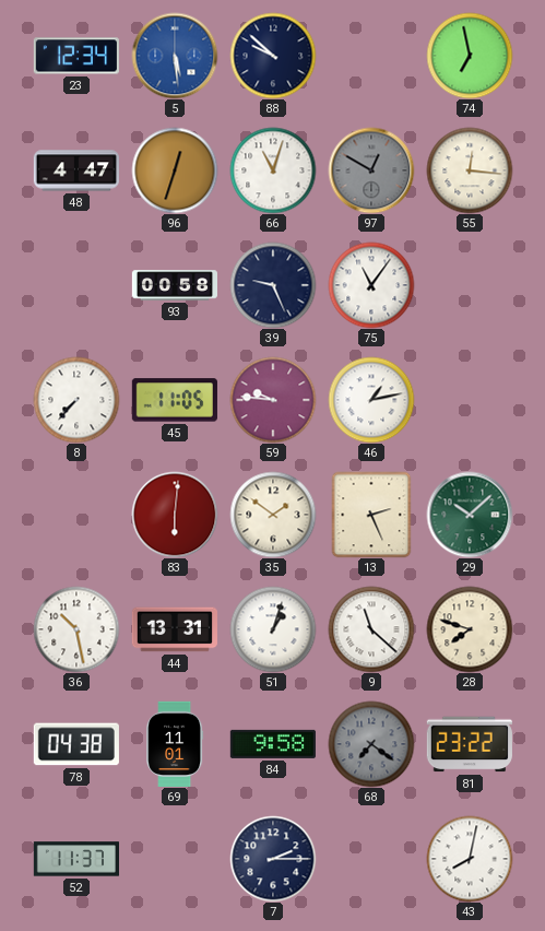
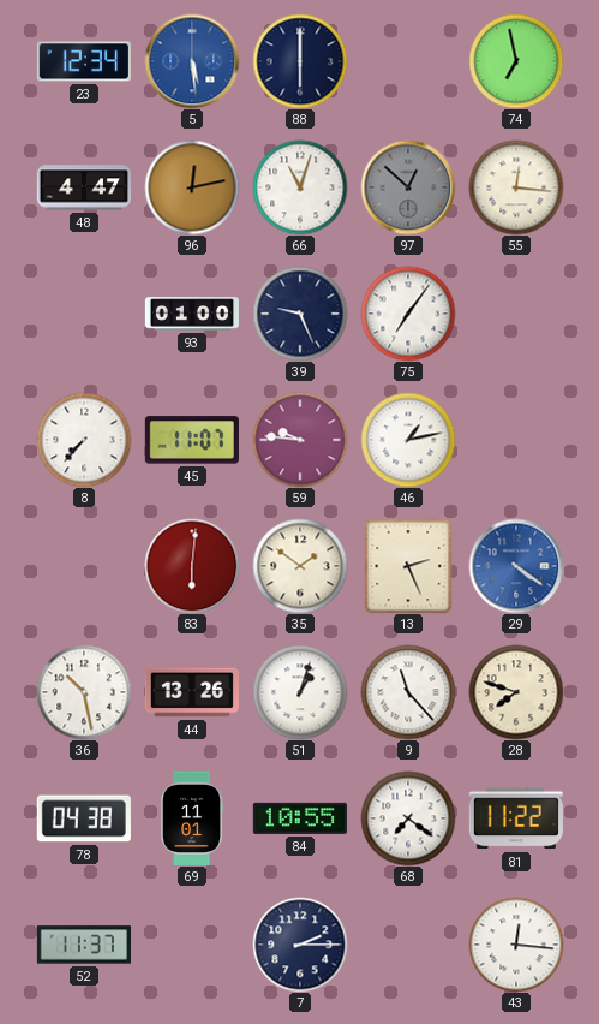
88: 9:52 -> 6:00
96: 12:33 -> 12:13
97: 12:50 -> 12:52
93: 00:58 -> 01:00
75: 11:06 -> 7:06
45: 11:05 -> 11:07
29: 10:08 -> 4:21
29 dial: green -> blue
44: 13:31 -> 13:26
9: 11:22 -> 11:23
84: 9:58 -> 10:55
68 dial: grey -> white
81: 23:22 -> 11:22
43: 8:02 -> 12:16
